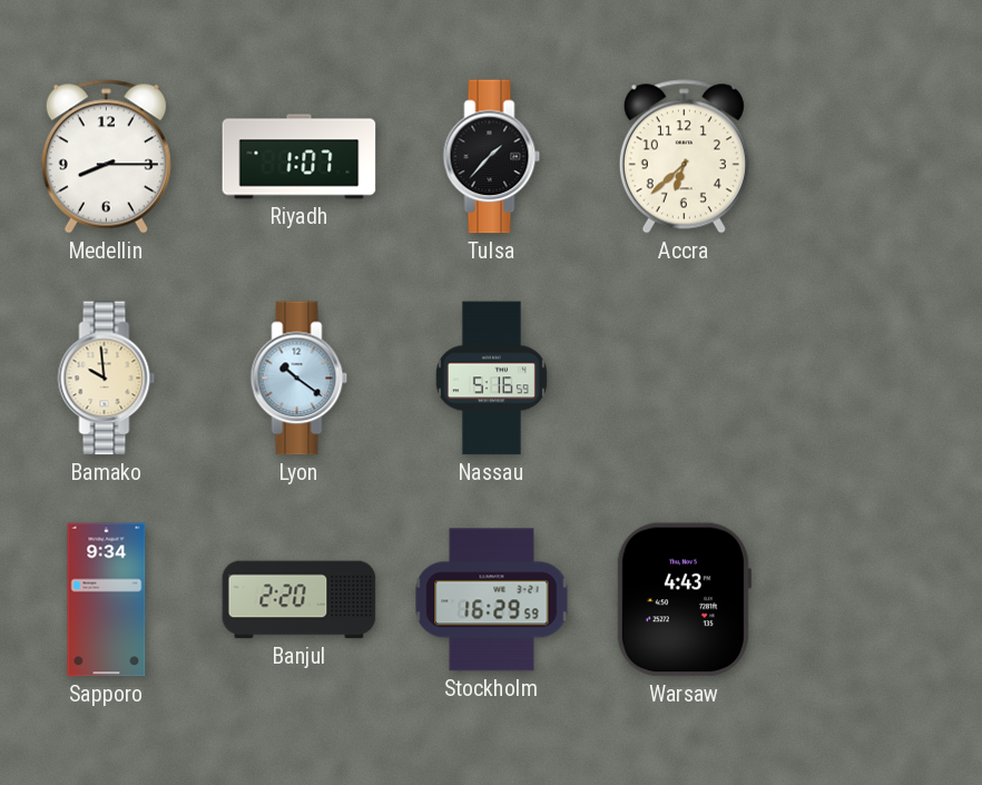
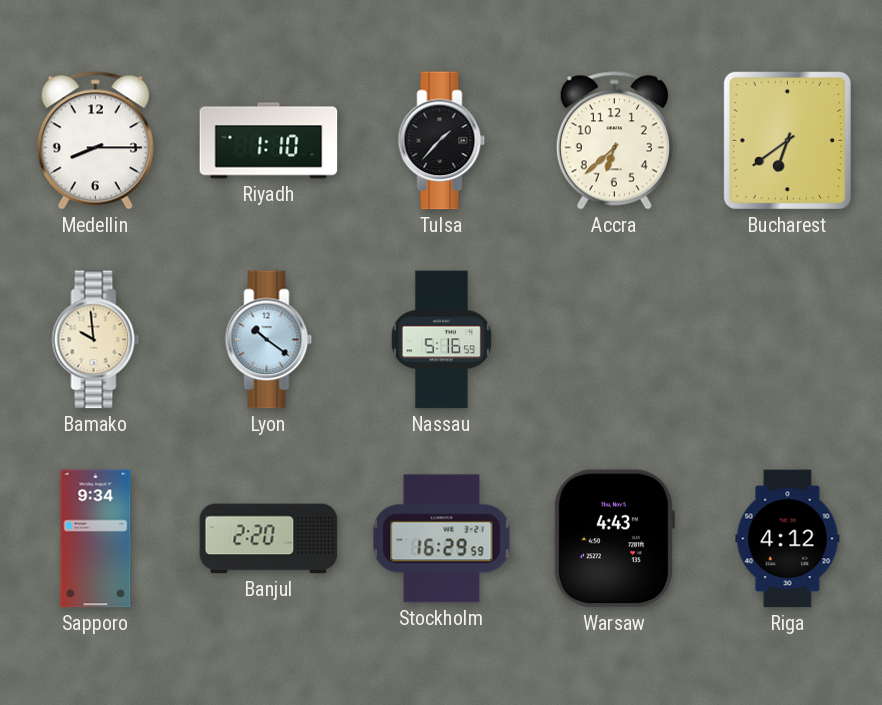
Riyadh: 1:07 -> 1:10
Bucharest: none -> 6:39
Riga: none -> 4:12
